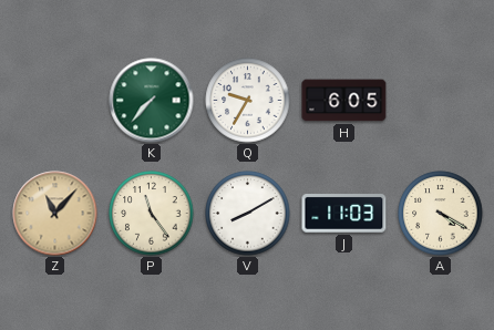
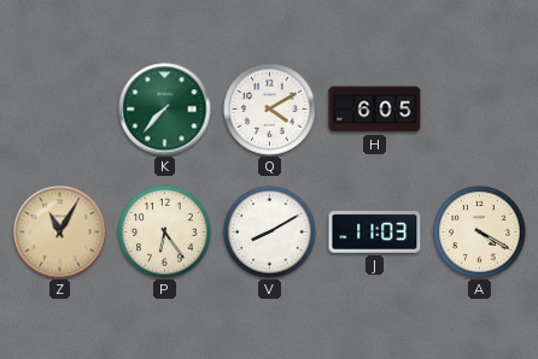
Q: 9:35 -> 4:10
Z: 11:07 -> 11:05
P: 11:24 -> 6:24
